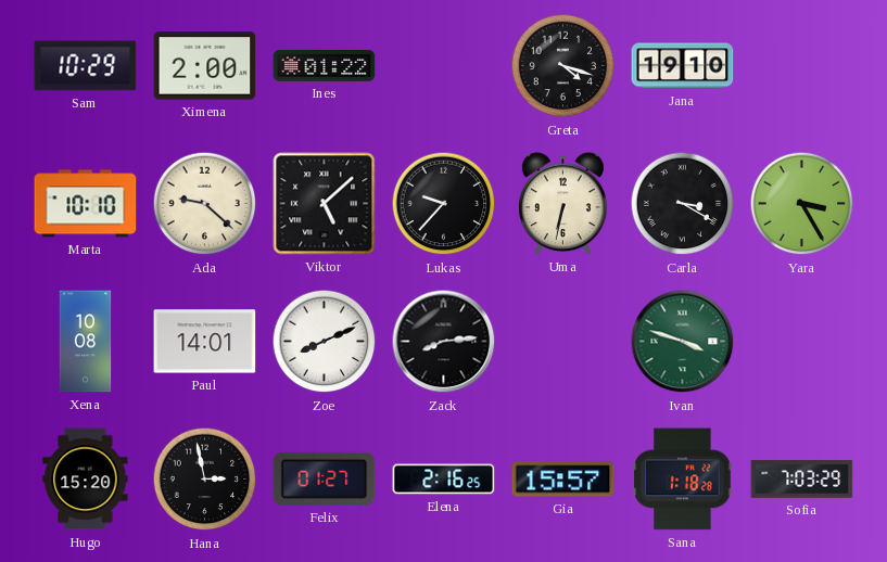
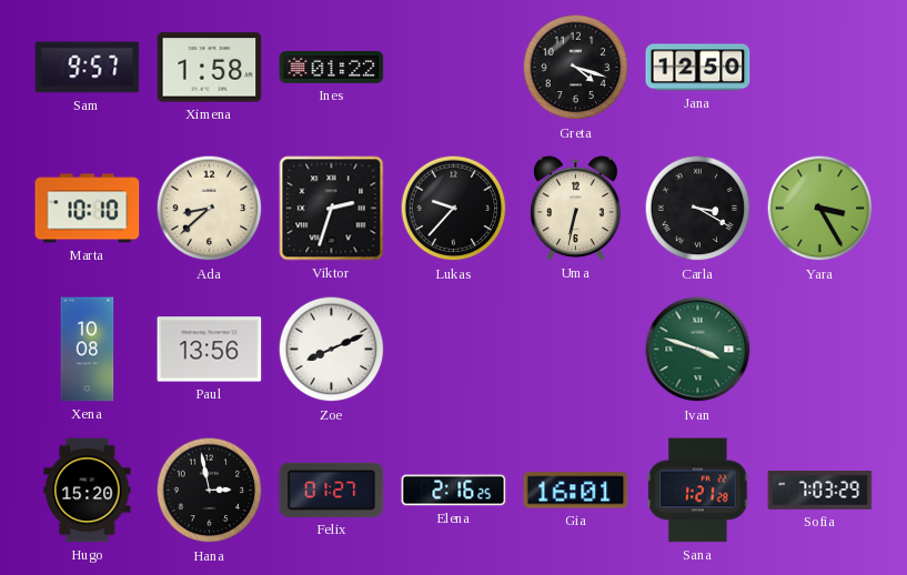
Sam: 10:29 -> 9:57
Ximena: 2:00 -> 1:58
Jana: 19:10 -> 12:50
Ada: 9:22 -> 8:38
Viktor: 5:08 -> 2:33
Paul: 14:01 -> 13:56
Zack: 8:14 -> none
Gia: 15:57 -> 16:01
Sana: 1:18 -> 1:21
